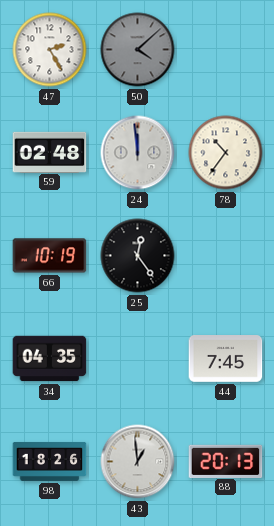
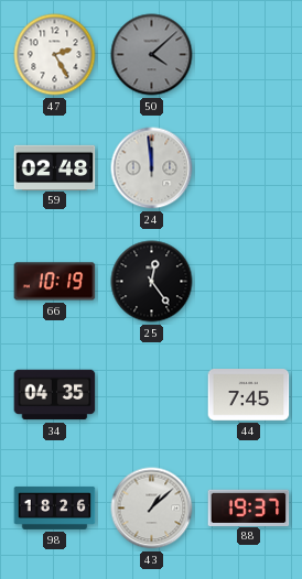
78: 10:36 -> none
43: 12:59 -> 1:08
88: 20:13 -> 19:37
